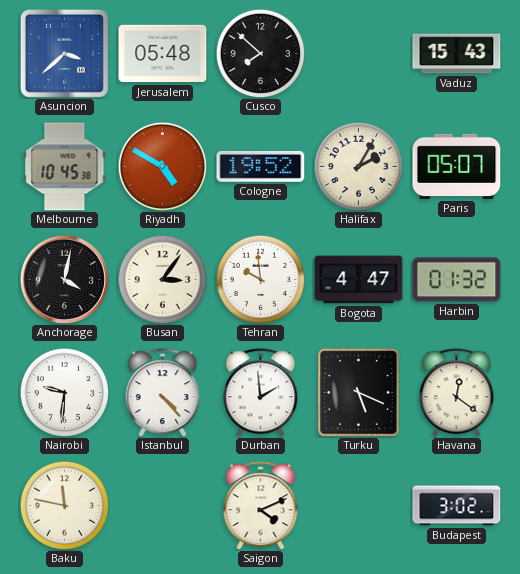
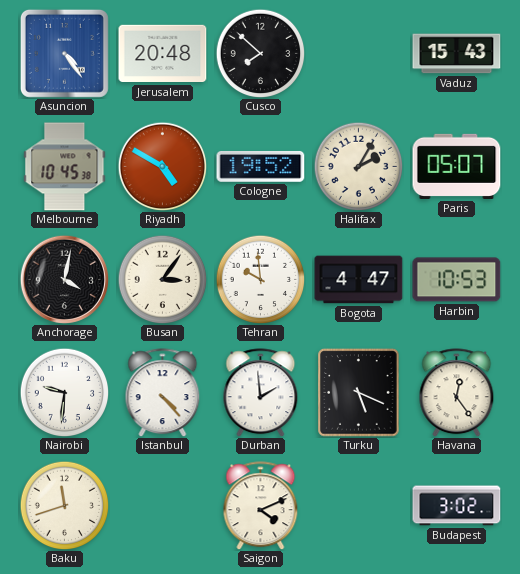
Asuncion: 3:38 -> 4:24
Jerusalem: 05:48 -> 20:48
Harbin: 01:32 -> 10:53
Havana: 12:21 -> 12:24
Baku: 11:47 -> 11:42
